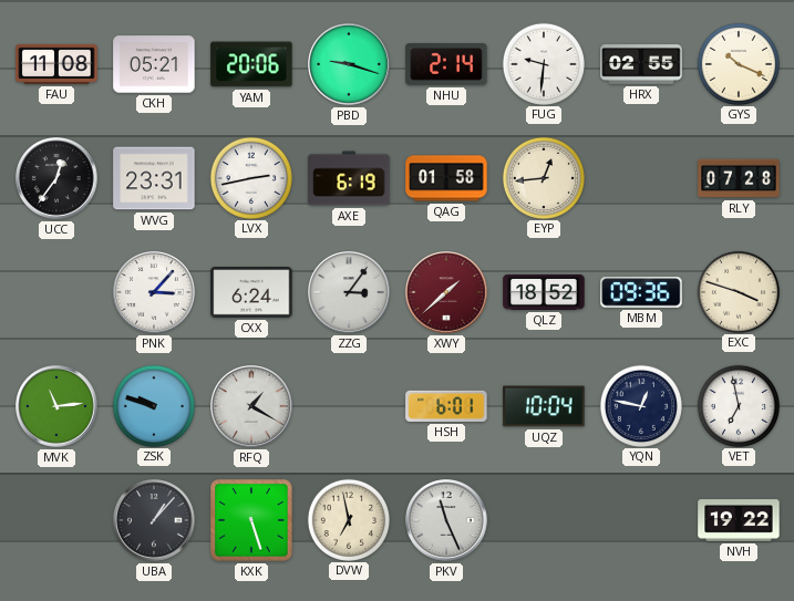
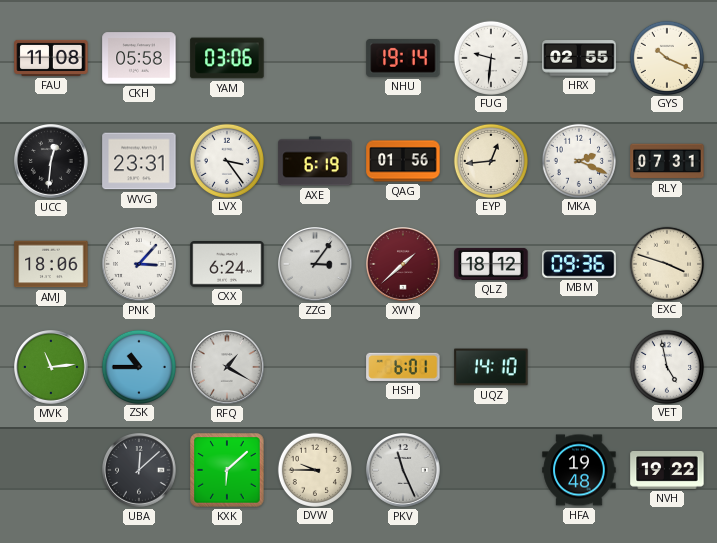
CKH: 05:21 -> 05:58
YAM: 20:06 -> 03:06
PBD: 9:18 -> none
NHU: 2:14 -> 19:14
UCC: 12:36 -> 12:31
LVX: 2:43 -> 3:24
QAG: 01:58 -> 01:56
MKA: none -> 2:19
RLY: 07:28 -> 07:31
AMJ: none -> 18:06
QLZ: 18:52 -> 18:12
ZSK: 9:48 -> 10:45
UQZ: 10:04 -> 14:10
YQN: 12:47 -> none
VET: 6:58 -> 4:58
UBA: 1:07 -> 12:08
KXK: 5:27 -> 6:08
DVW: 6:58 -> 9:45
HFA: none -> 19:48
